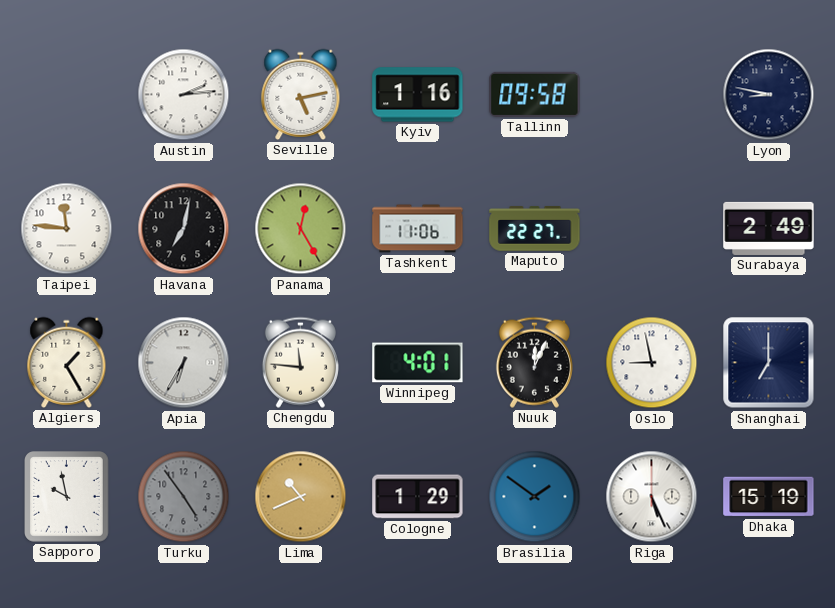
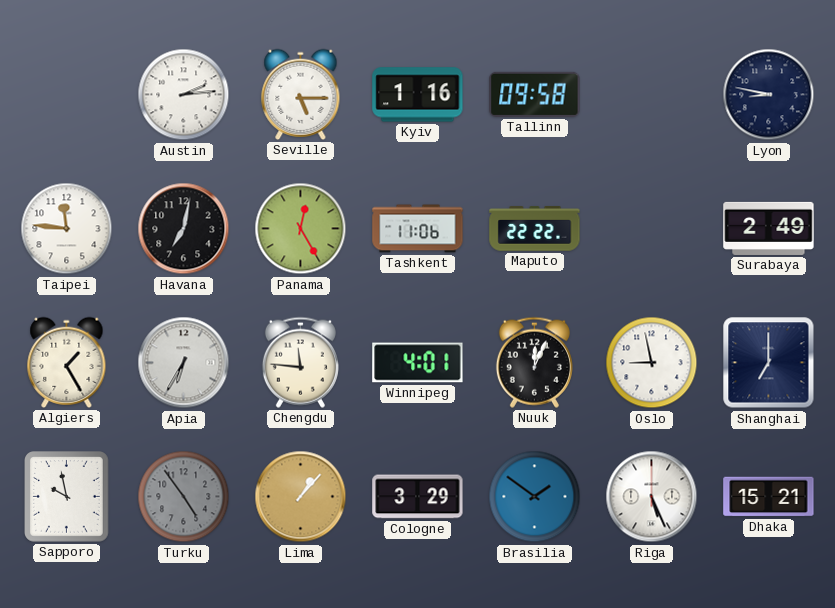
Seville: 5:13 -> 5:15
Maputo: 22:27 -> 22:22
Lima: 10:41 -> 1:07
Cologne: 1:29 -> 3:29
Dhaka: 15:19 -> 15:21
